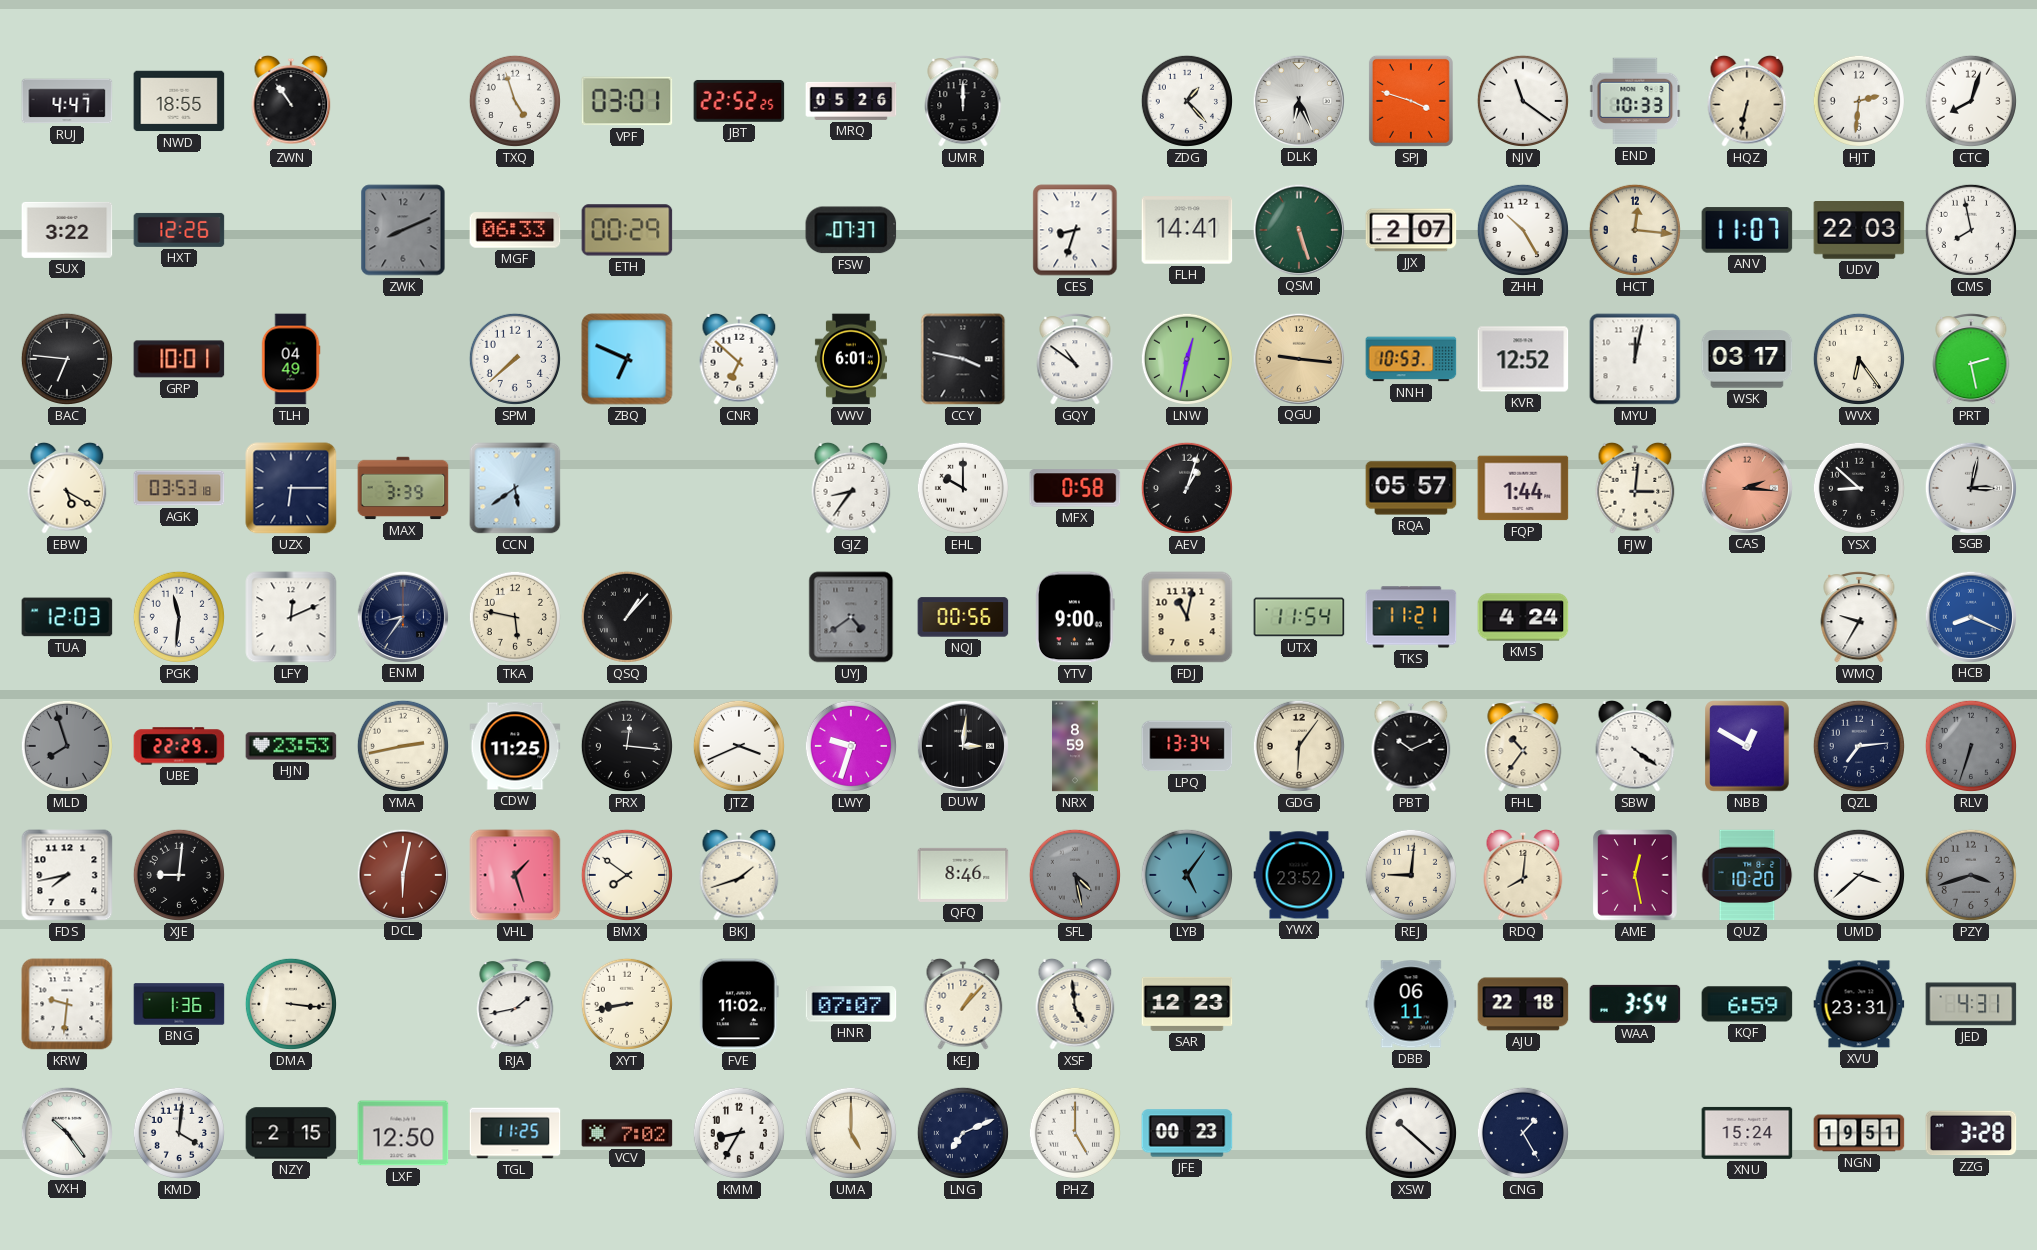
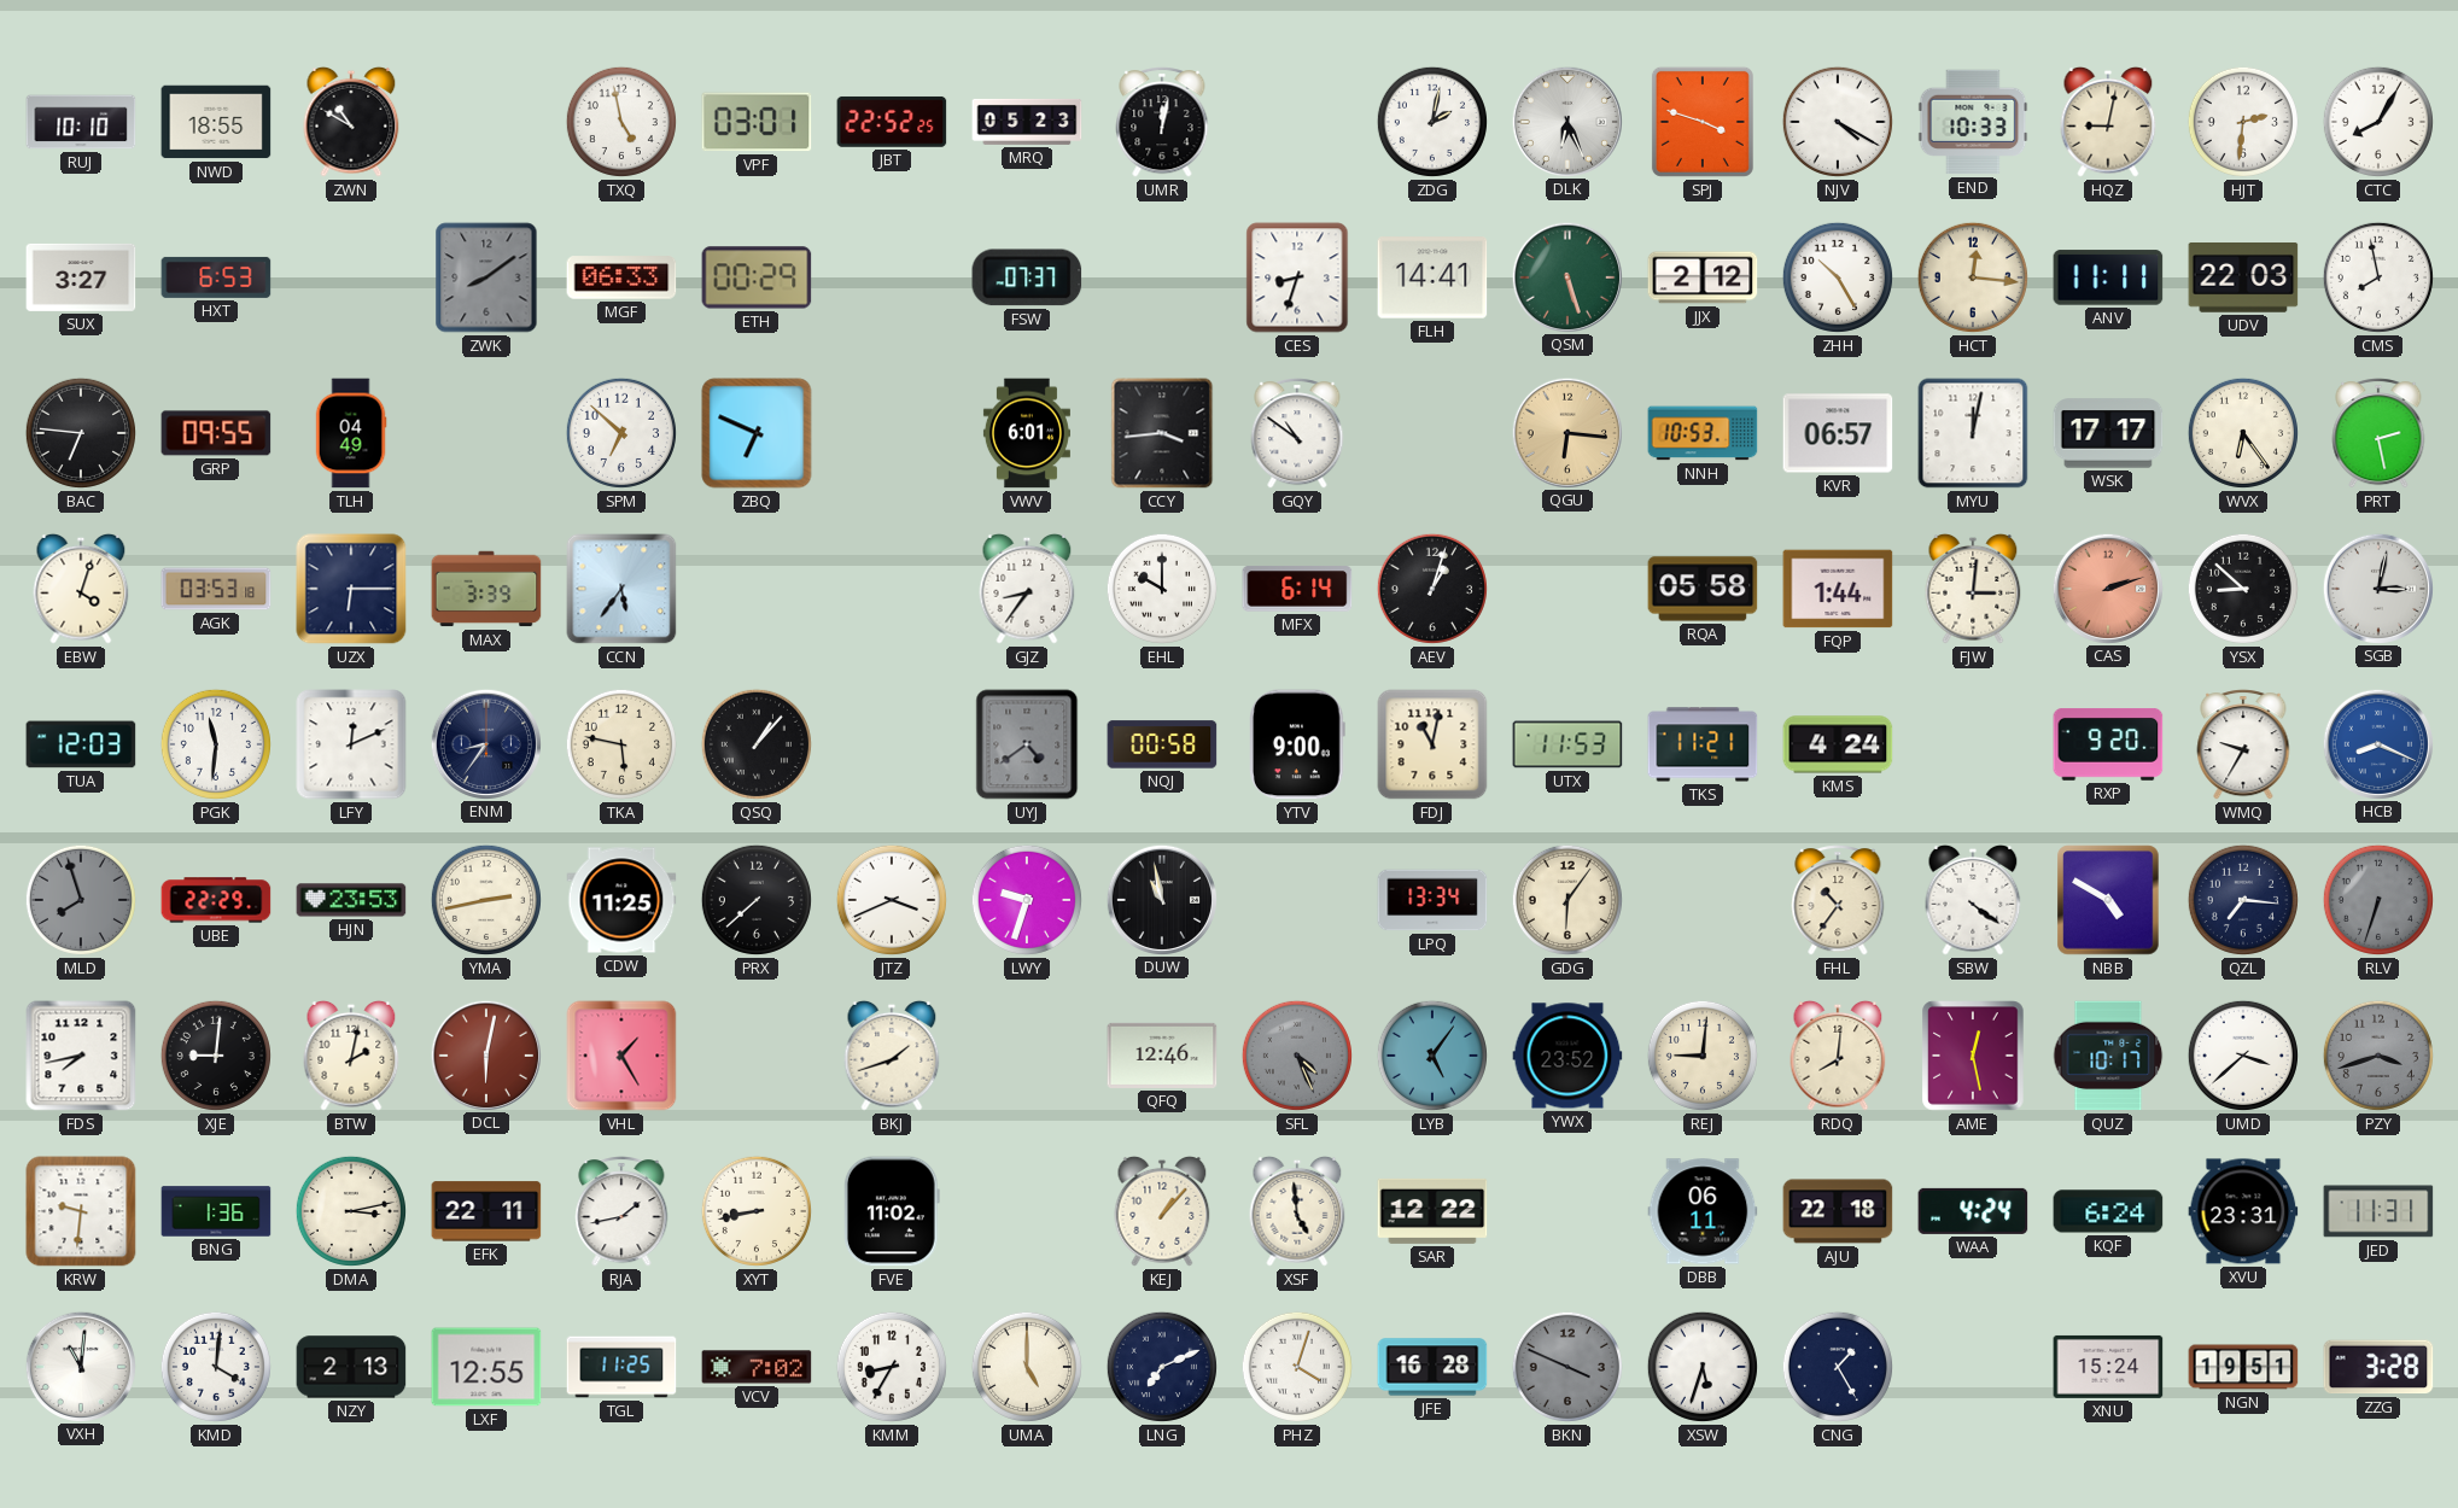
RUJ: 4:47 -> 10:10
ZWN: 10:54 -> 10:50
TXQ: 4:57 -> 4:58
MRQ: 05:26 -> 05:23
UMR: 12:00 -> 12:02
ZDG: 1:23 -> 2:02
NJV: 11:21 -> 4:20
HQZ: 6:32 -> 9:02
CTC: 8:03 -> 8:05
SUX: 3:22 -> 3:27
HXT: 12:26 -> 6:53
ZWK: 8:11 -> 8:09
JJX: 2:07 -> 2:12
ANV: 11:07 -> 11:11
GRP: 10:01 -> 09:55
SPM: 7:38 -> 6:52
CNR: 6:52 -> none
CCY: 3:47 -> 3:44
LNW: 12:32 -> none
QGU: 9:16 -> 6:16
KVR: 12:52 -> 06:57
WSK: 03:17 -> 17:17
EBW: 5:20 -> 4:03
CCN: 5:39 -> 5:36
MFX: 0:58 -> 6:14
RQA: 05:57 -> 05:58
CAS: 2:16 -> 2:12
NQJ: 00:56 -> 00:58
UTX: 11:54 -> 11:53
RXP: none -> 9:20
PRX: 12:16 -> 7:38
DUW: 3:01 -> 10:58
NRX: 8:59 -> none
PBT: 10:11 -> none
NBB: 12:50 -> 4:50
QZL: 7:14 -> 7:16
BTW: none -> 2:02
VHL: 1:27 -> 1:25
BMX: 7:51 -> none
QFQ: 8:46 -> 12:46
SFL: 4:28 -> 4:26
QUZ: 10:20 -> 10:17
DMA: 3:16 -> 3:13
EFK: none -> 22:11
HNR: 07:07 -> none
SAR: 12:23 -> 12:22
WAA: 3:54 -> 4:24
KQF: 6:59 -> 6:24
JED: 4:31 -> 11:31
VXH: 10:24 -> 11:01
NZY: 2:15 -> 2:13
LXF: 12:50 -> 12:55
PHZ: 5:00 -> 4:03
JFE: 00:23 -> 16:28
BKN: none -> 3:49
XSW: 10:22 -> 5:33
